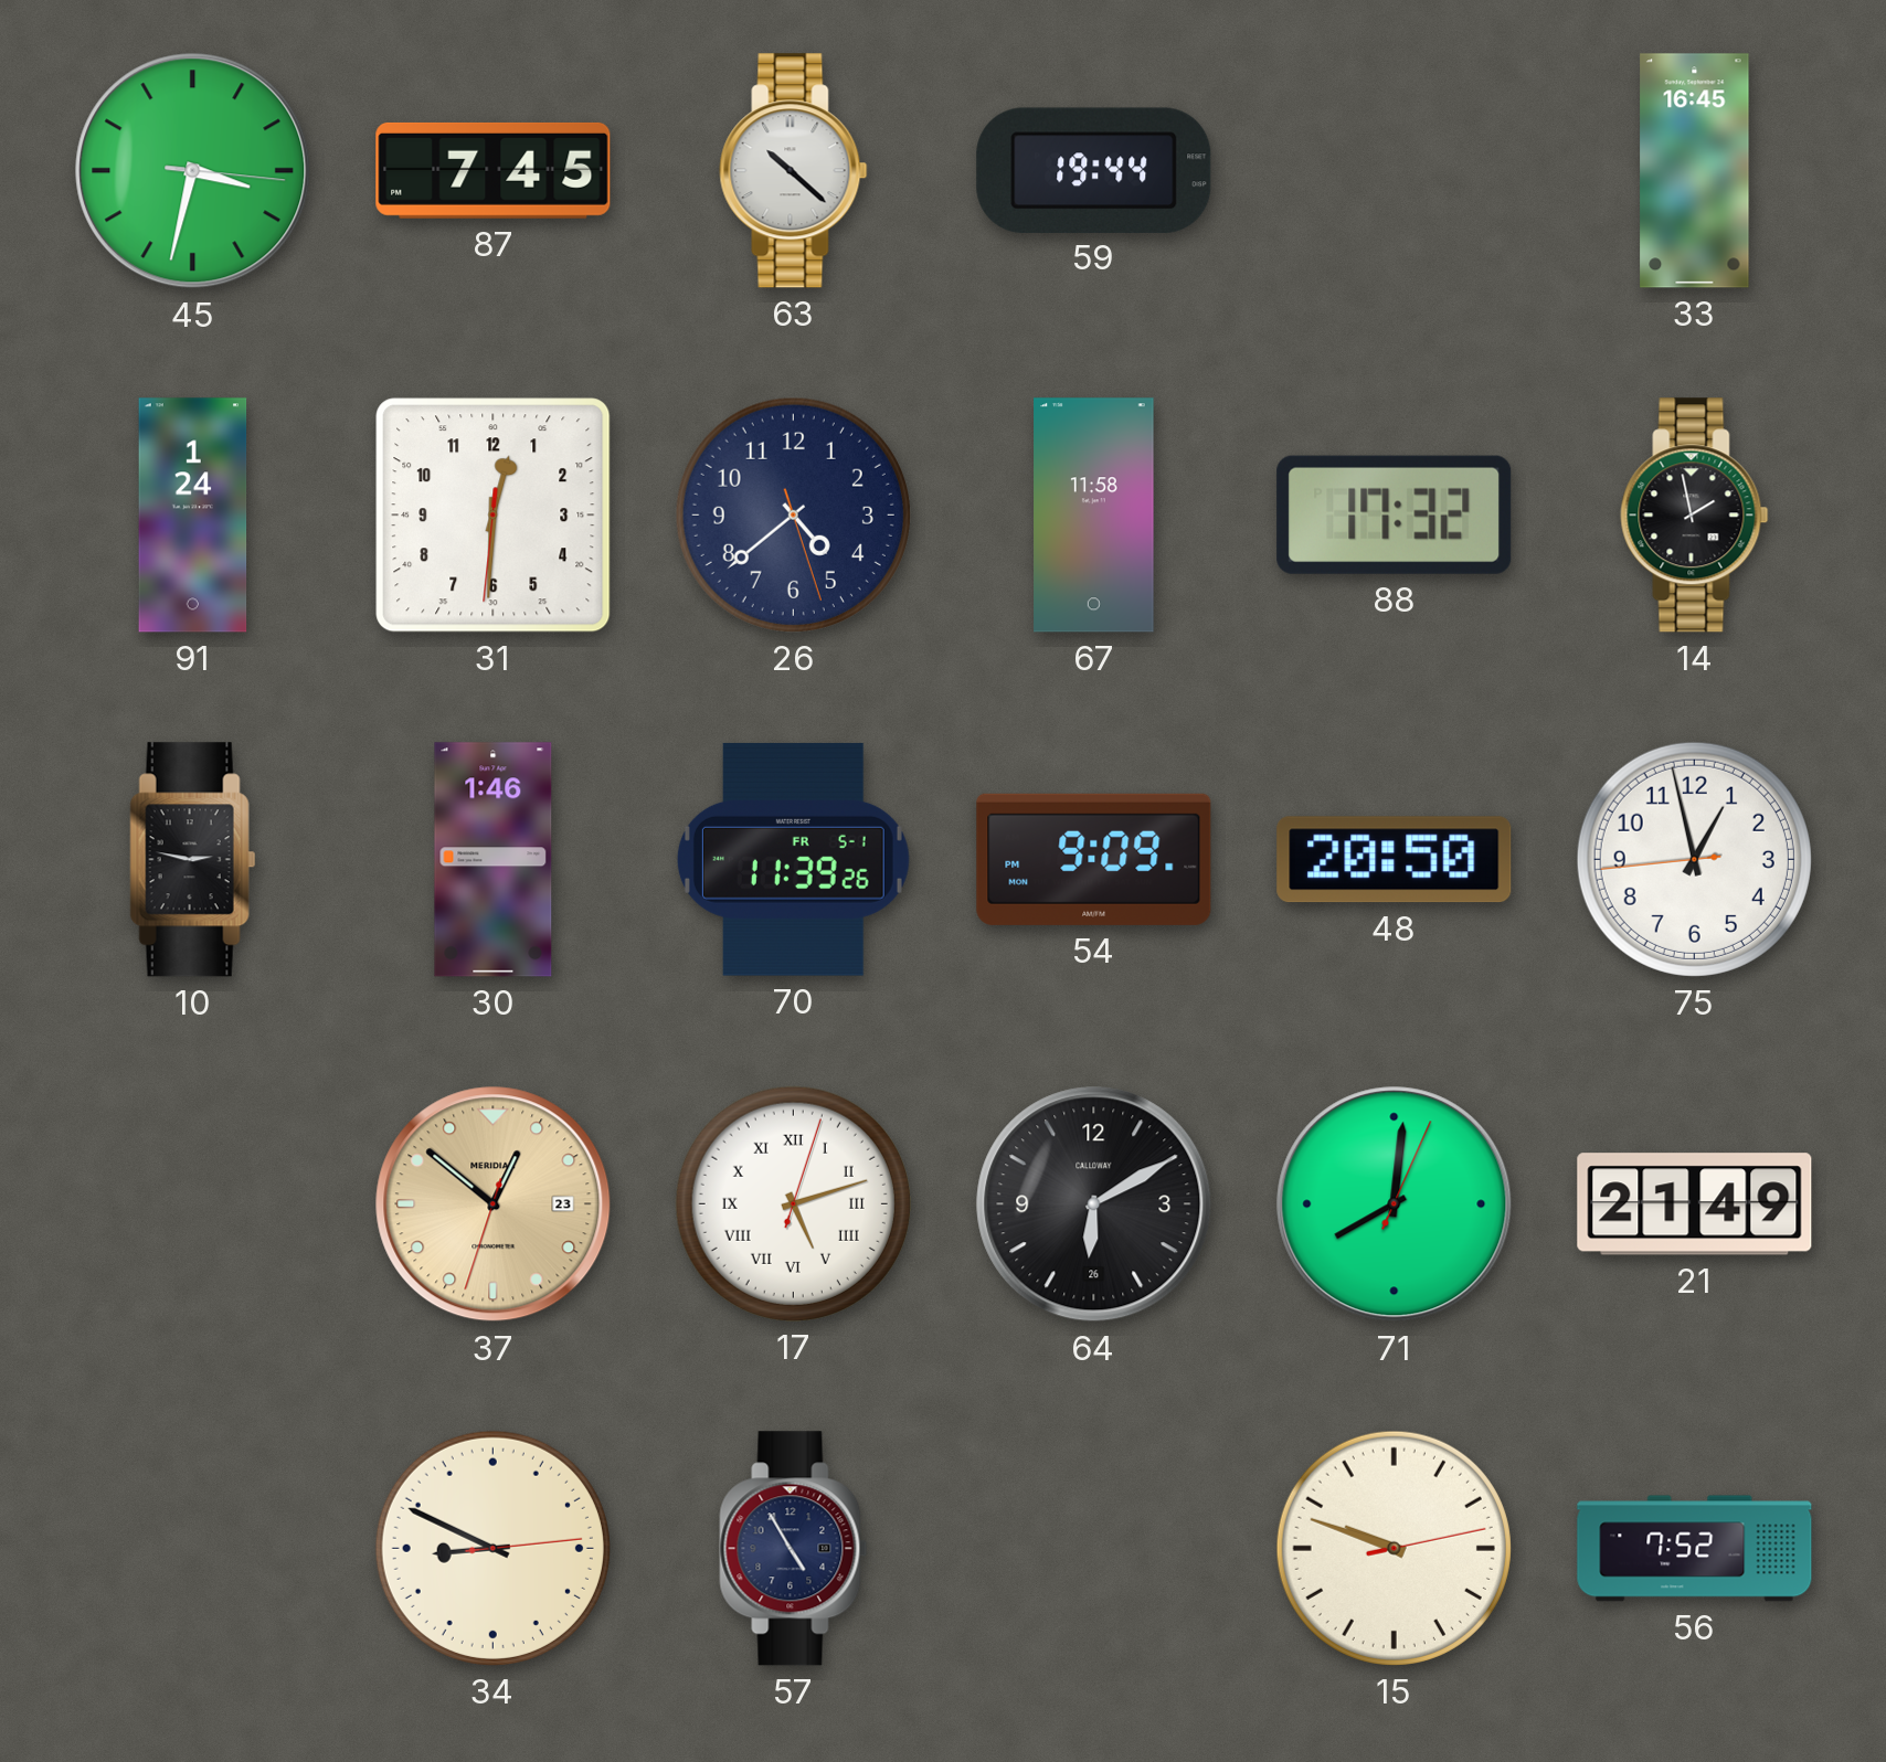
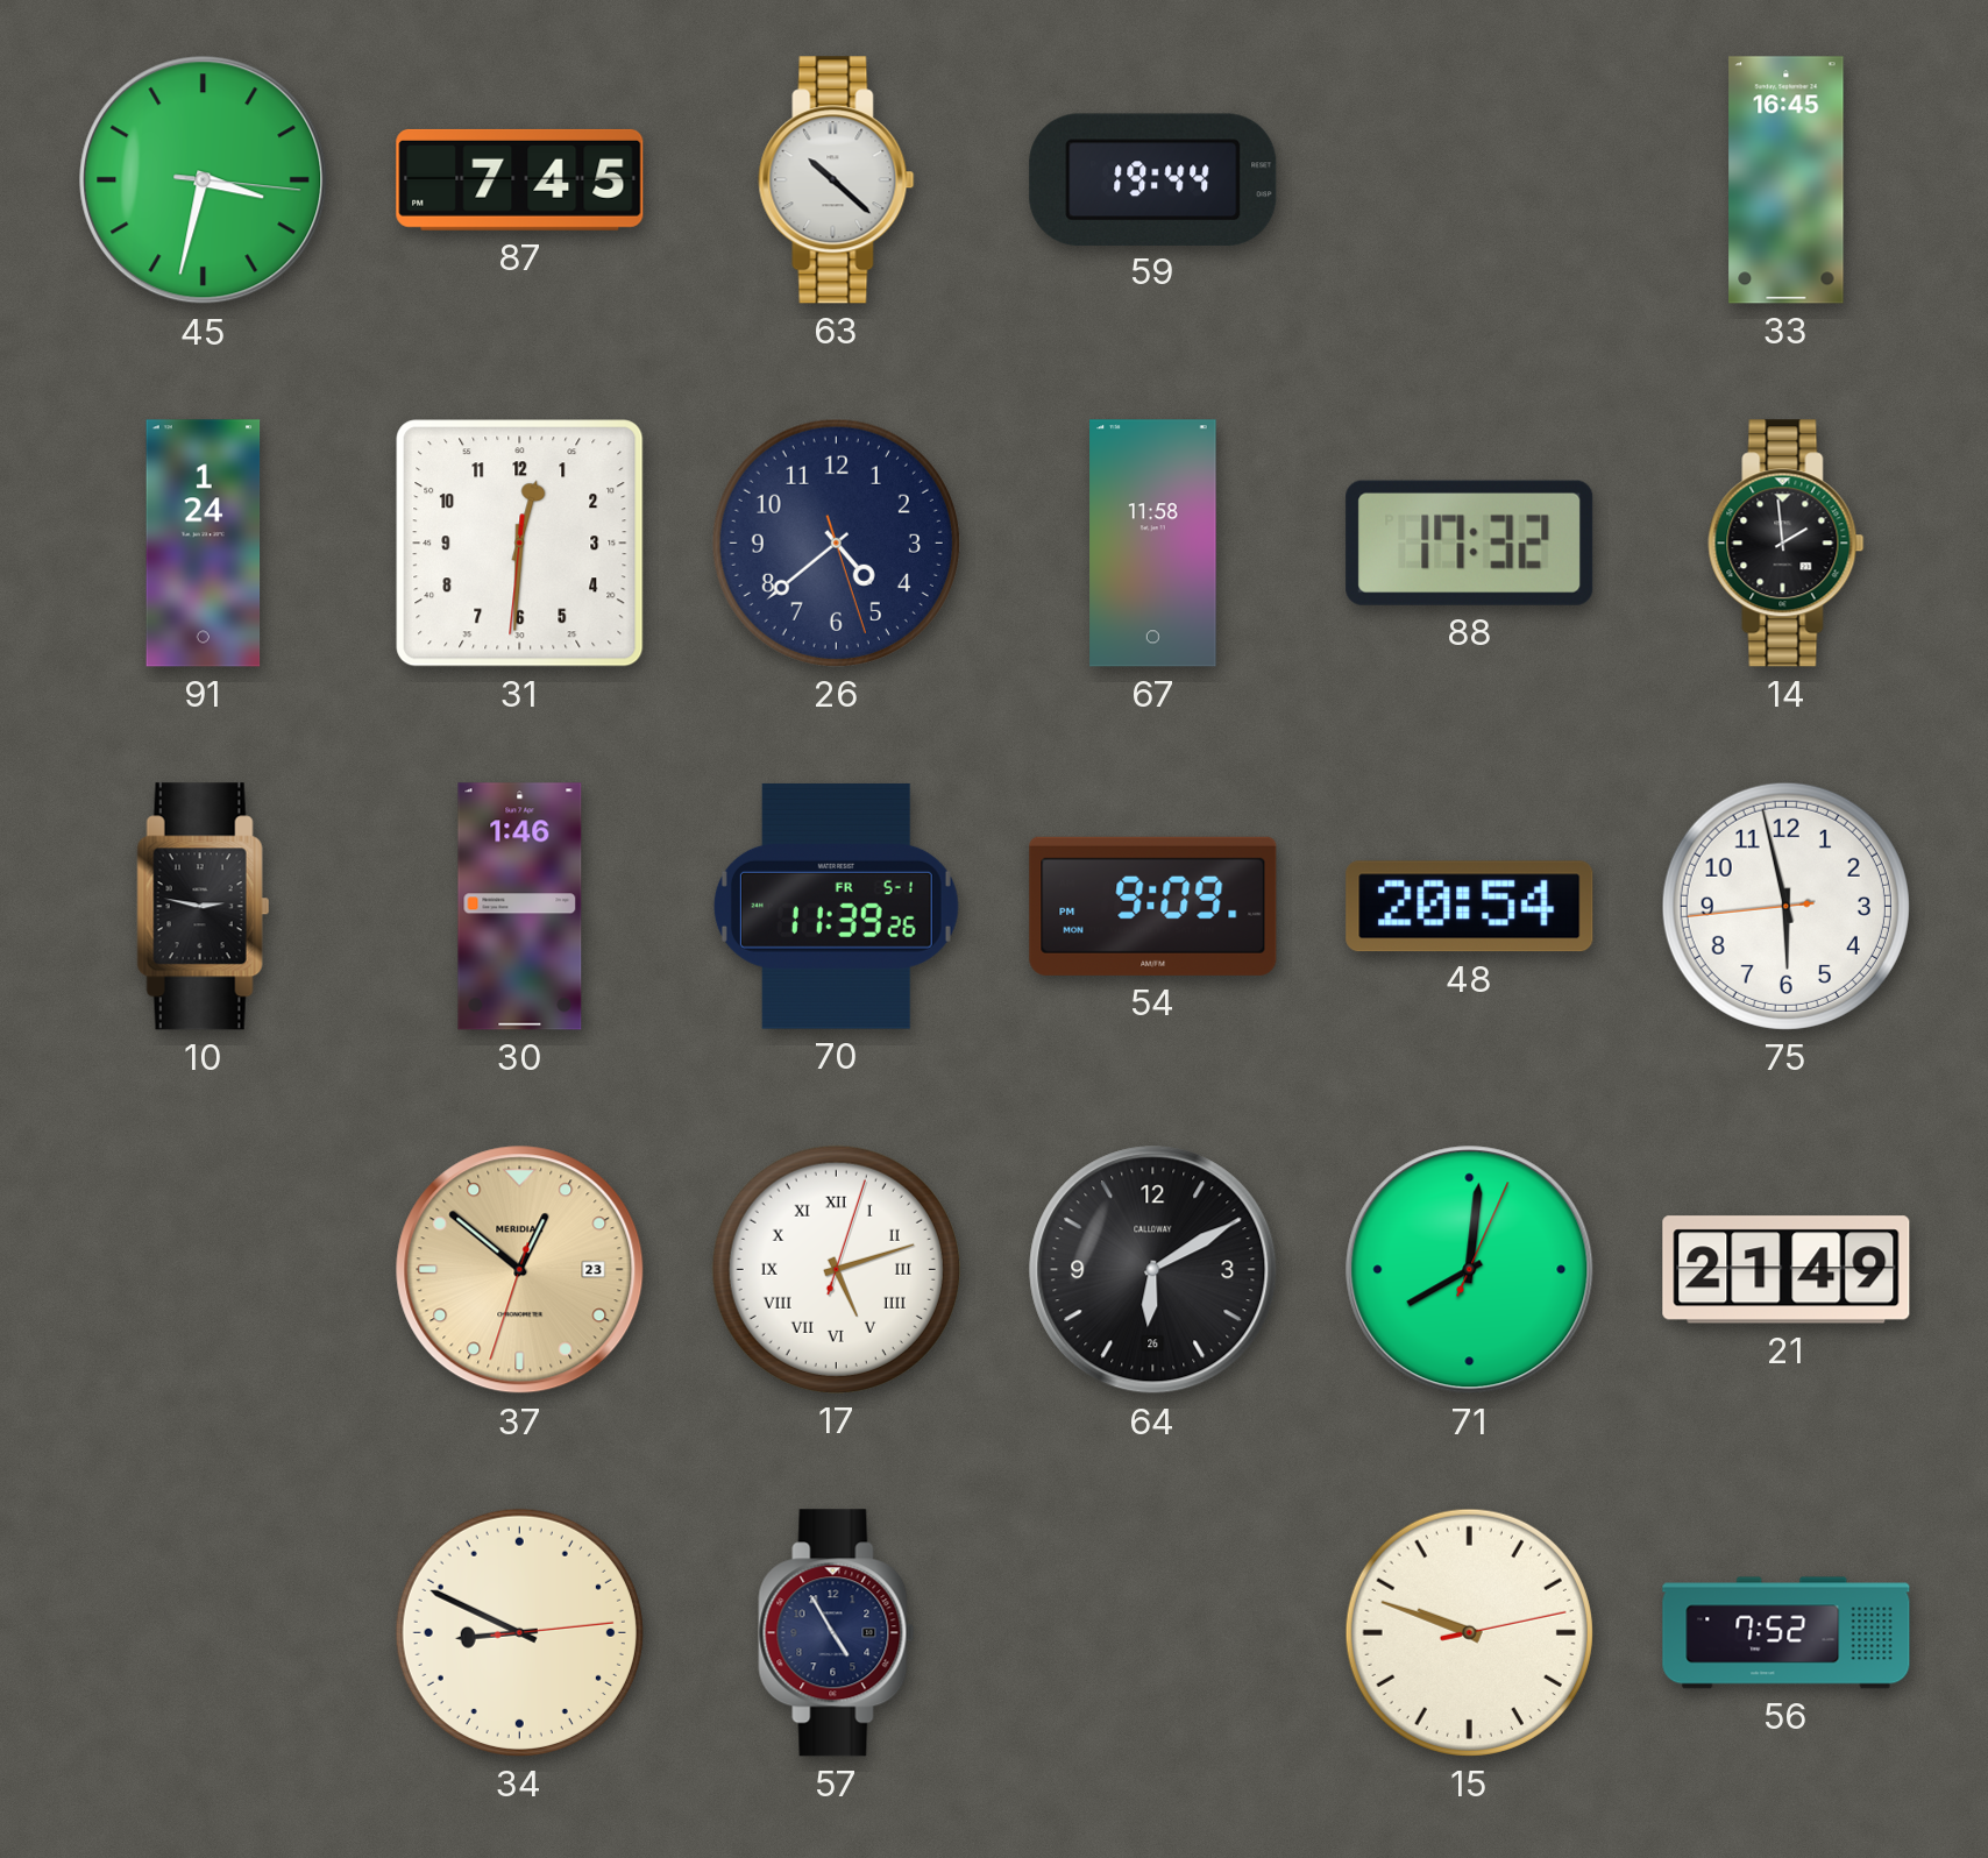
14: 1:58 -> 1:59
48: 20:50 -> 20:54
75: 12:57 -> 5:57
